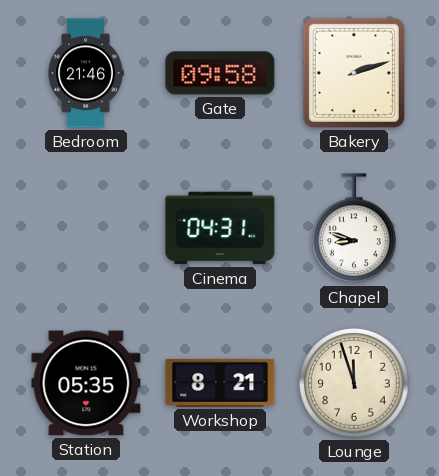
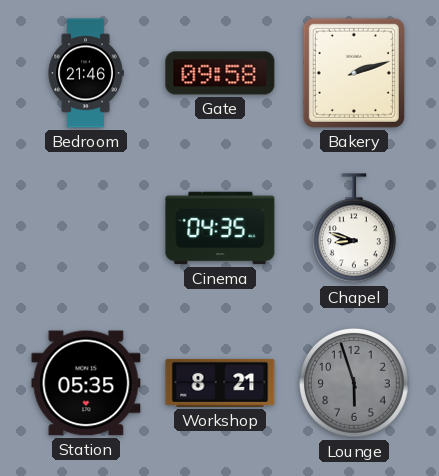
Cinema: 04:31 -> 04:35
Lounge: 11:57 -> 5:57
Lounge dial: cream -> grey
